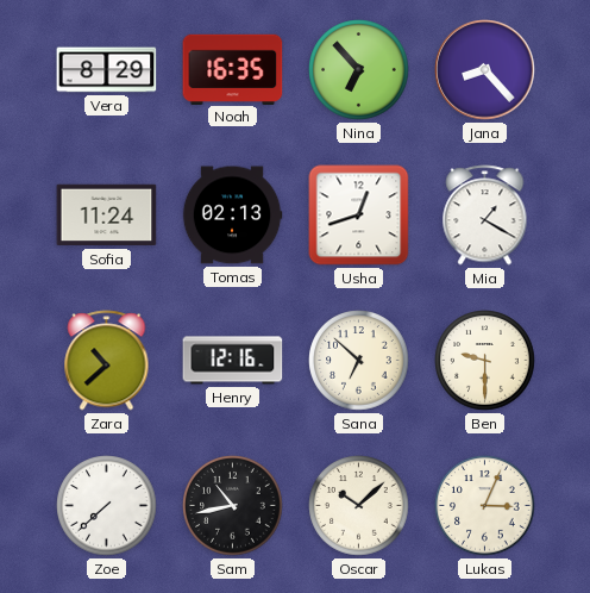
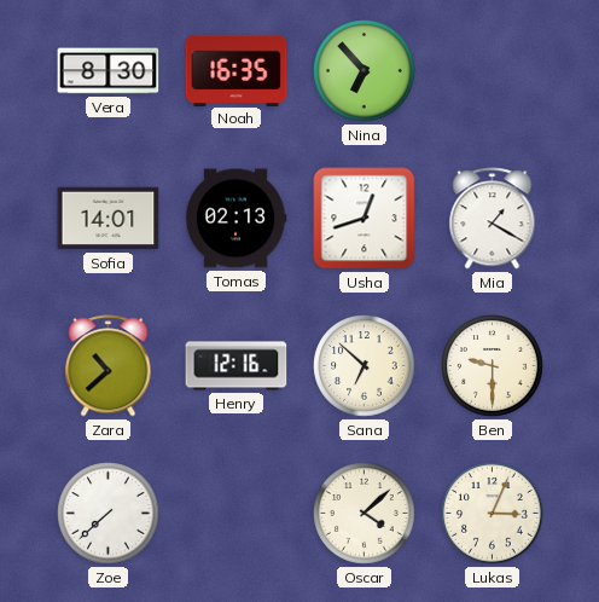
Vera: 8:29 -> 8:30
Jana: 8:23 -> none
Sofia: 11:24 -> 14:01
Sam: 10:43 -> none
Oscar: 10:08 -> 4:08
